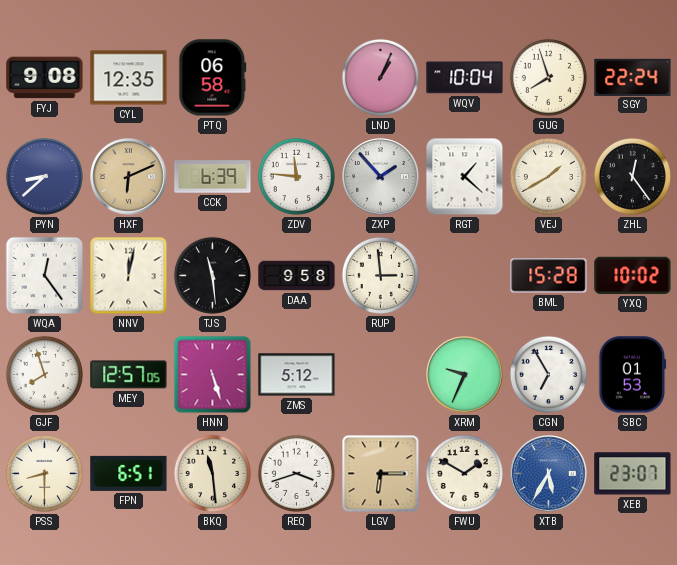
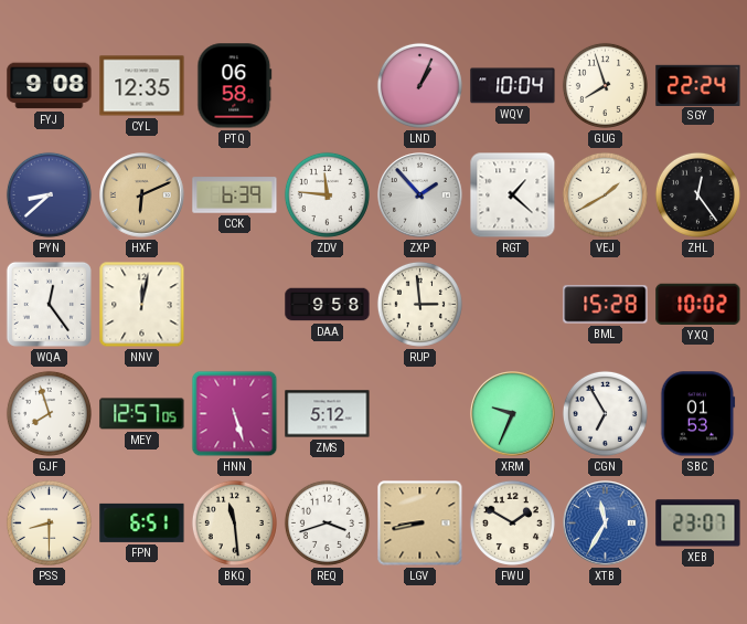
TJS: 11:29 -> none
LGV: 6:15 -> 8:43
XTB: 5:35 -> 11:35
